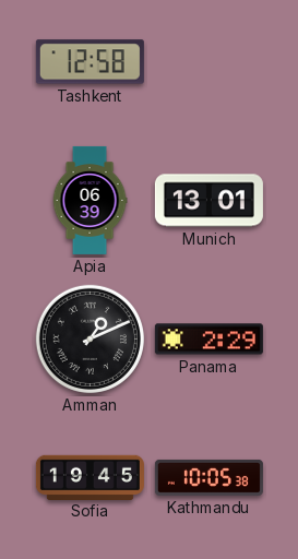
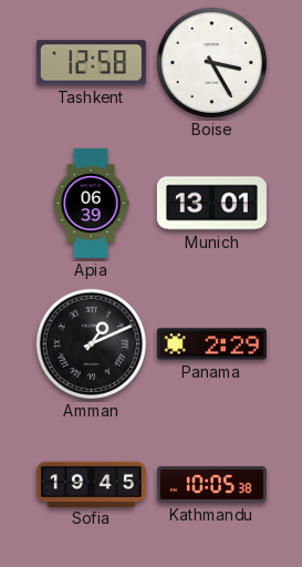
Boise: none -> 3:25
